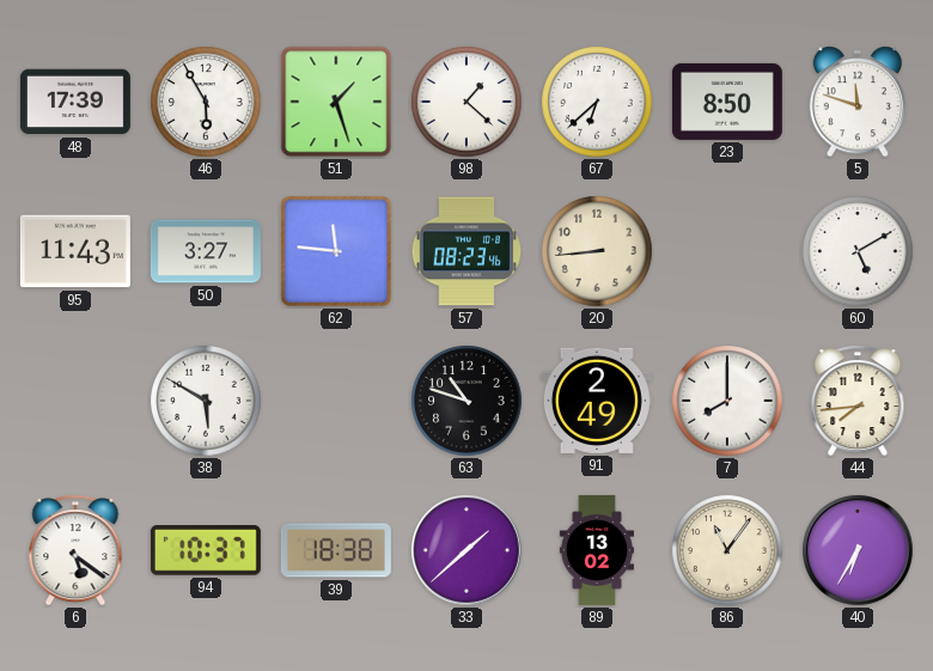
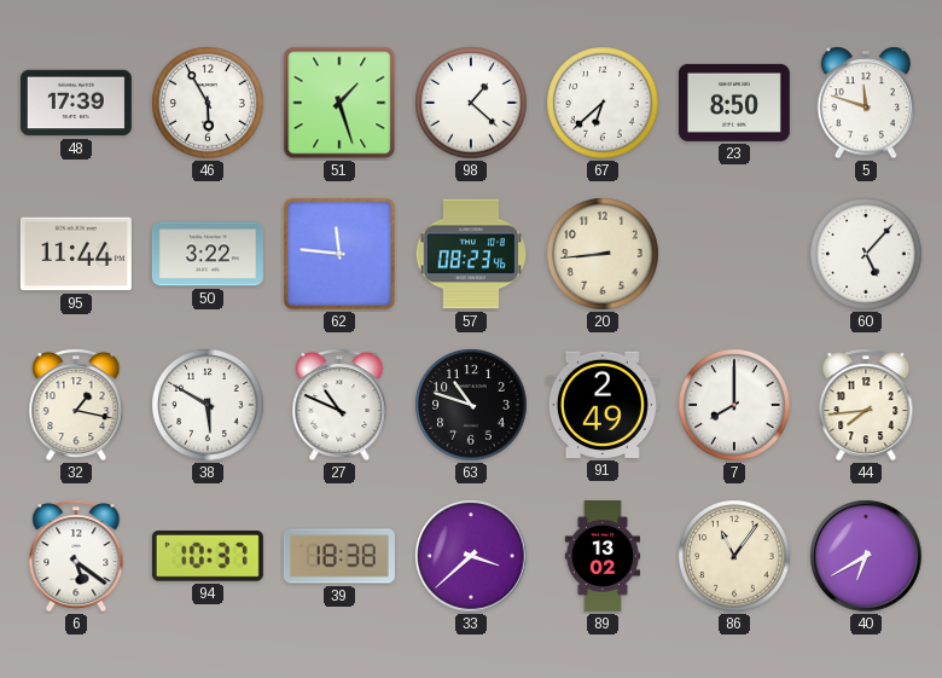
95: 11:43 -> 11:44
50: 3:27 -> 3:22
60: 5:10 -> 5:07
32: none -> 1:17
27: none -> 10:49
33: 1:38 -> 3:38
40: 6:35 -> 6:40
